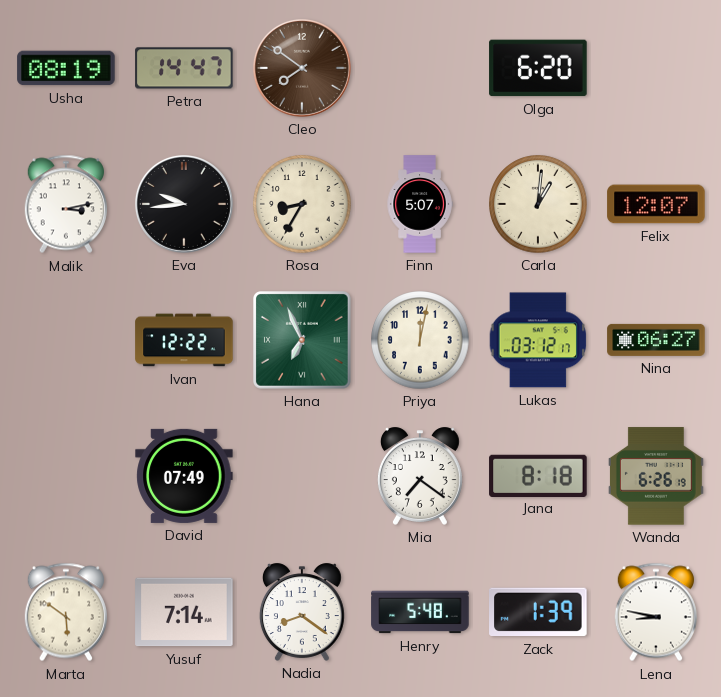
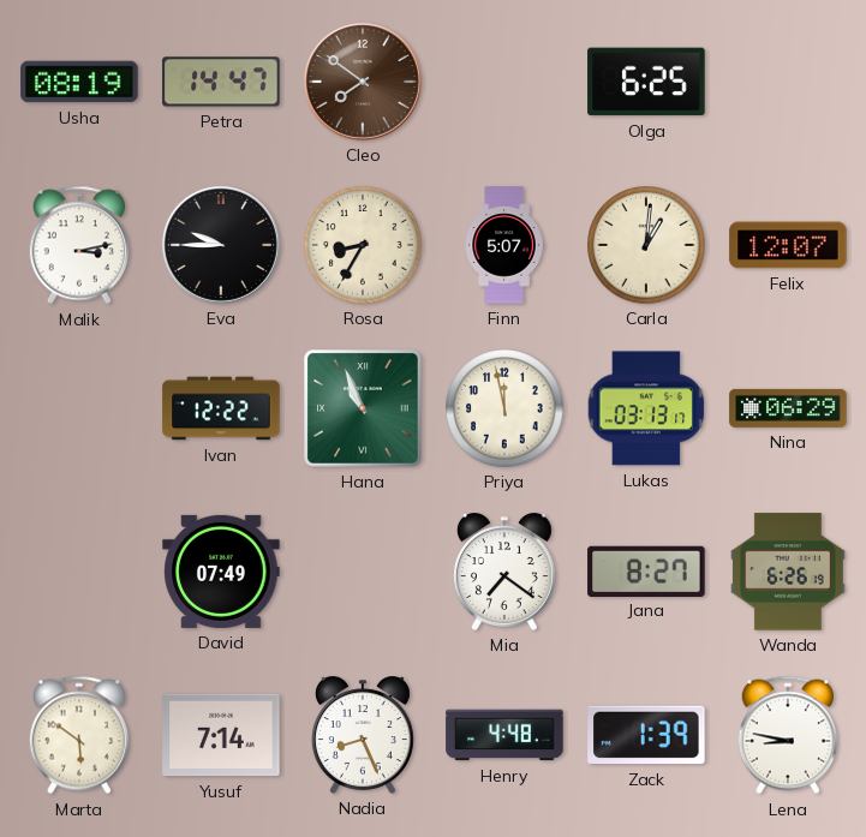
Olga: 6:20 -> 6:25
Eva: 9:44 -> 9:45
Hana: 6:56 -> 10:56
Priya: 12:02 -> 11:58
Lukas: 03:12 -> 03:13
Nina: 06:27 -> 06:29
Jana: 8:18 -> 8:27
Nadia: 8:21 -> 8:26
Henry: 5:48 -> 4:48
